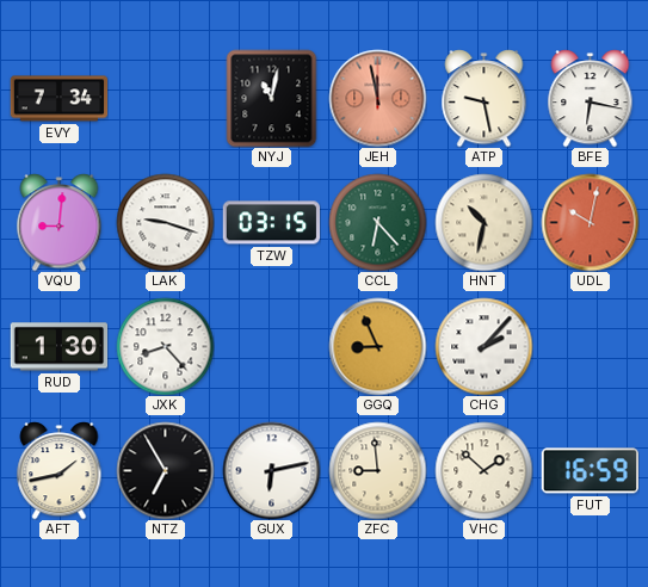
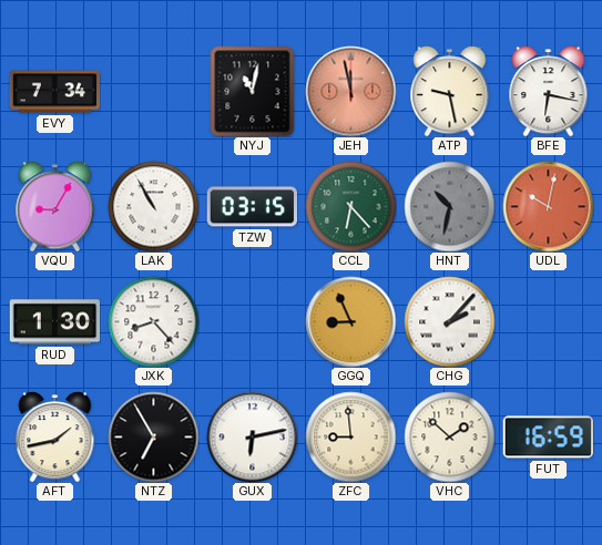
VQU: 9:01 -> 9:05
LAK: 9:18 -> 10:55
HNT dial: cream -> grey
